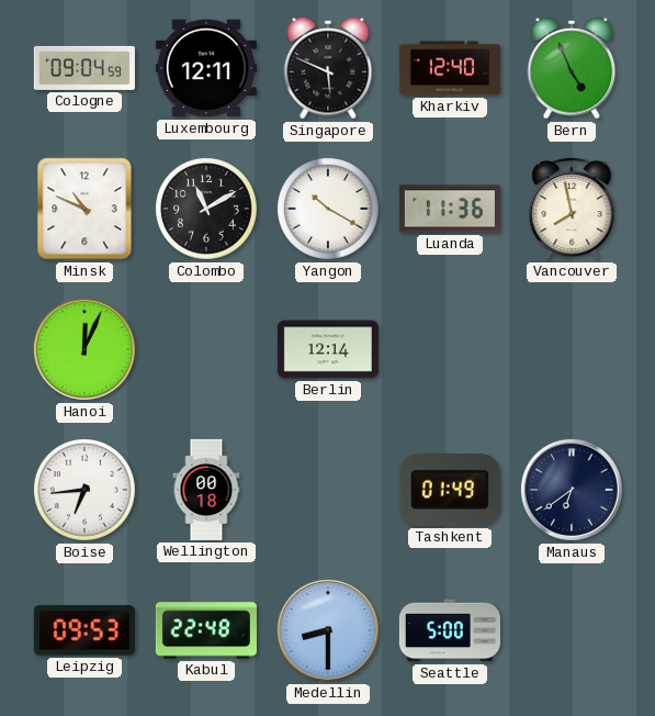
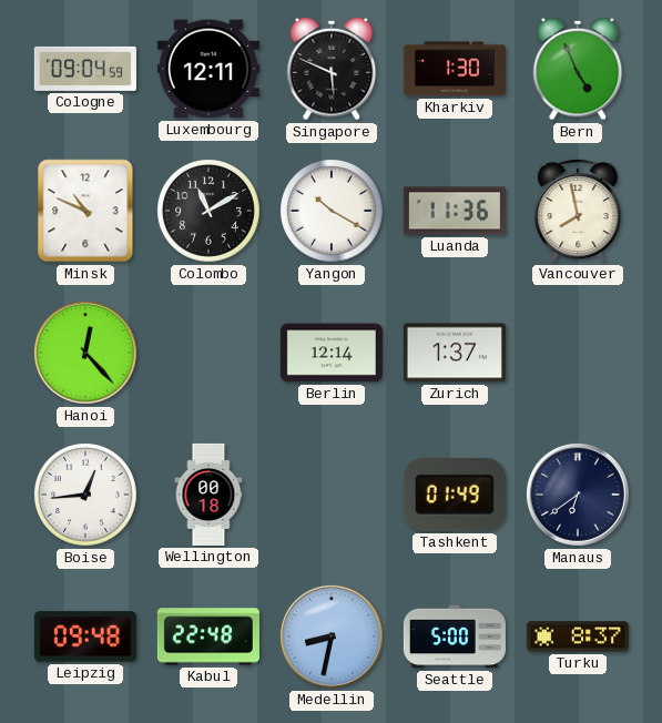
Kharkiv: 12:40 -> 1:30
Hanoi: 12:04 -> 12:23
Zurich: none -> 1:37
Boise: 6:44 -> 12:44
Leipzig: 09:53 -> 09:48
Medellin: 8:30 -> 8:32
Turku: none -> 8:37
